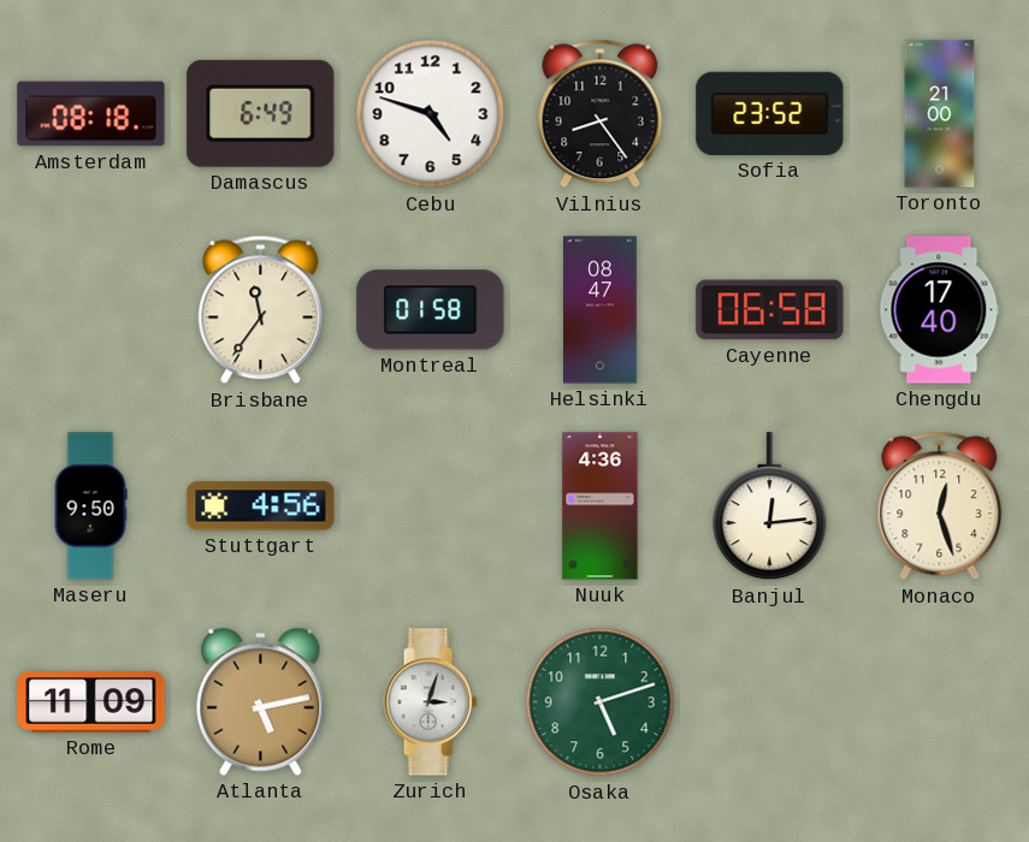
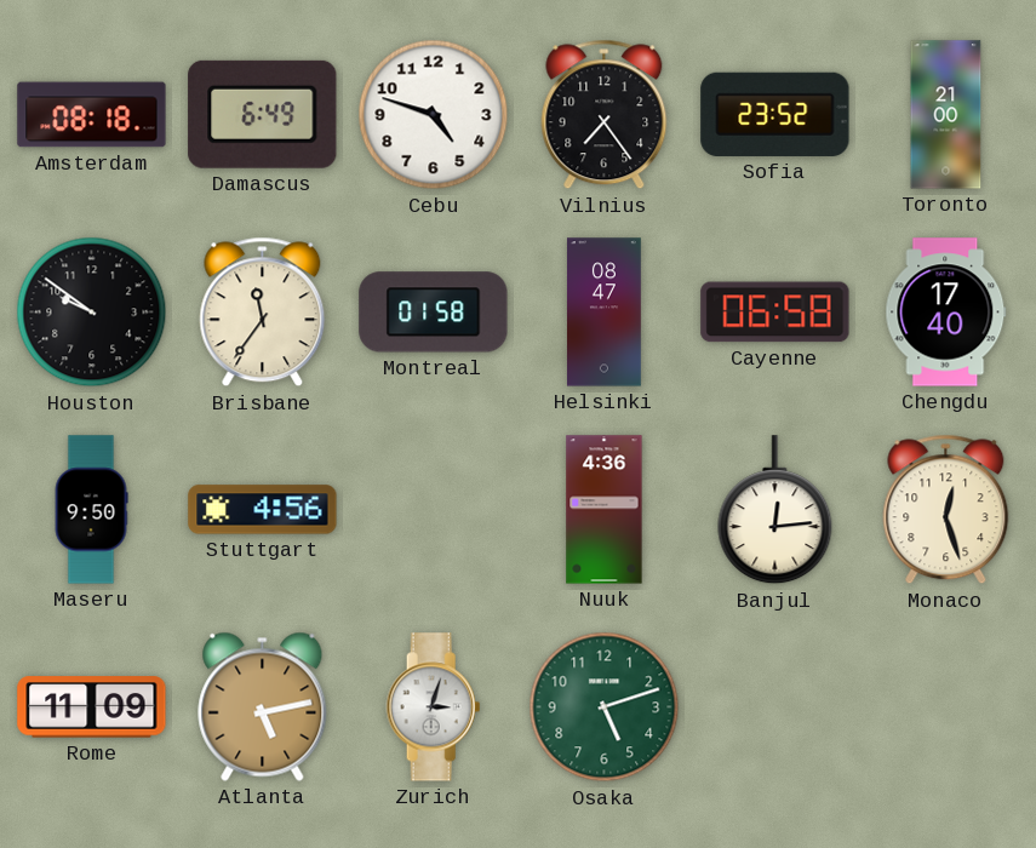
Vilnius: 8:24 -> 7:24
Houston: none -> 9:51
